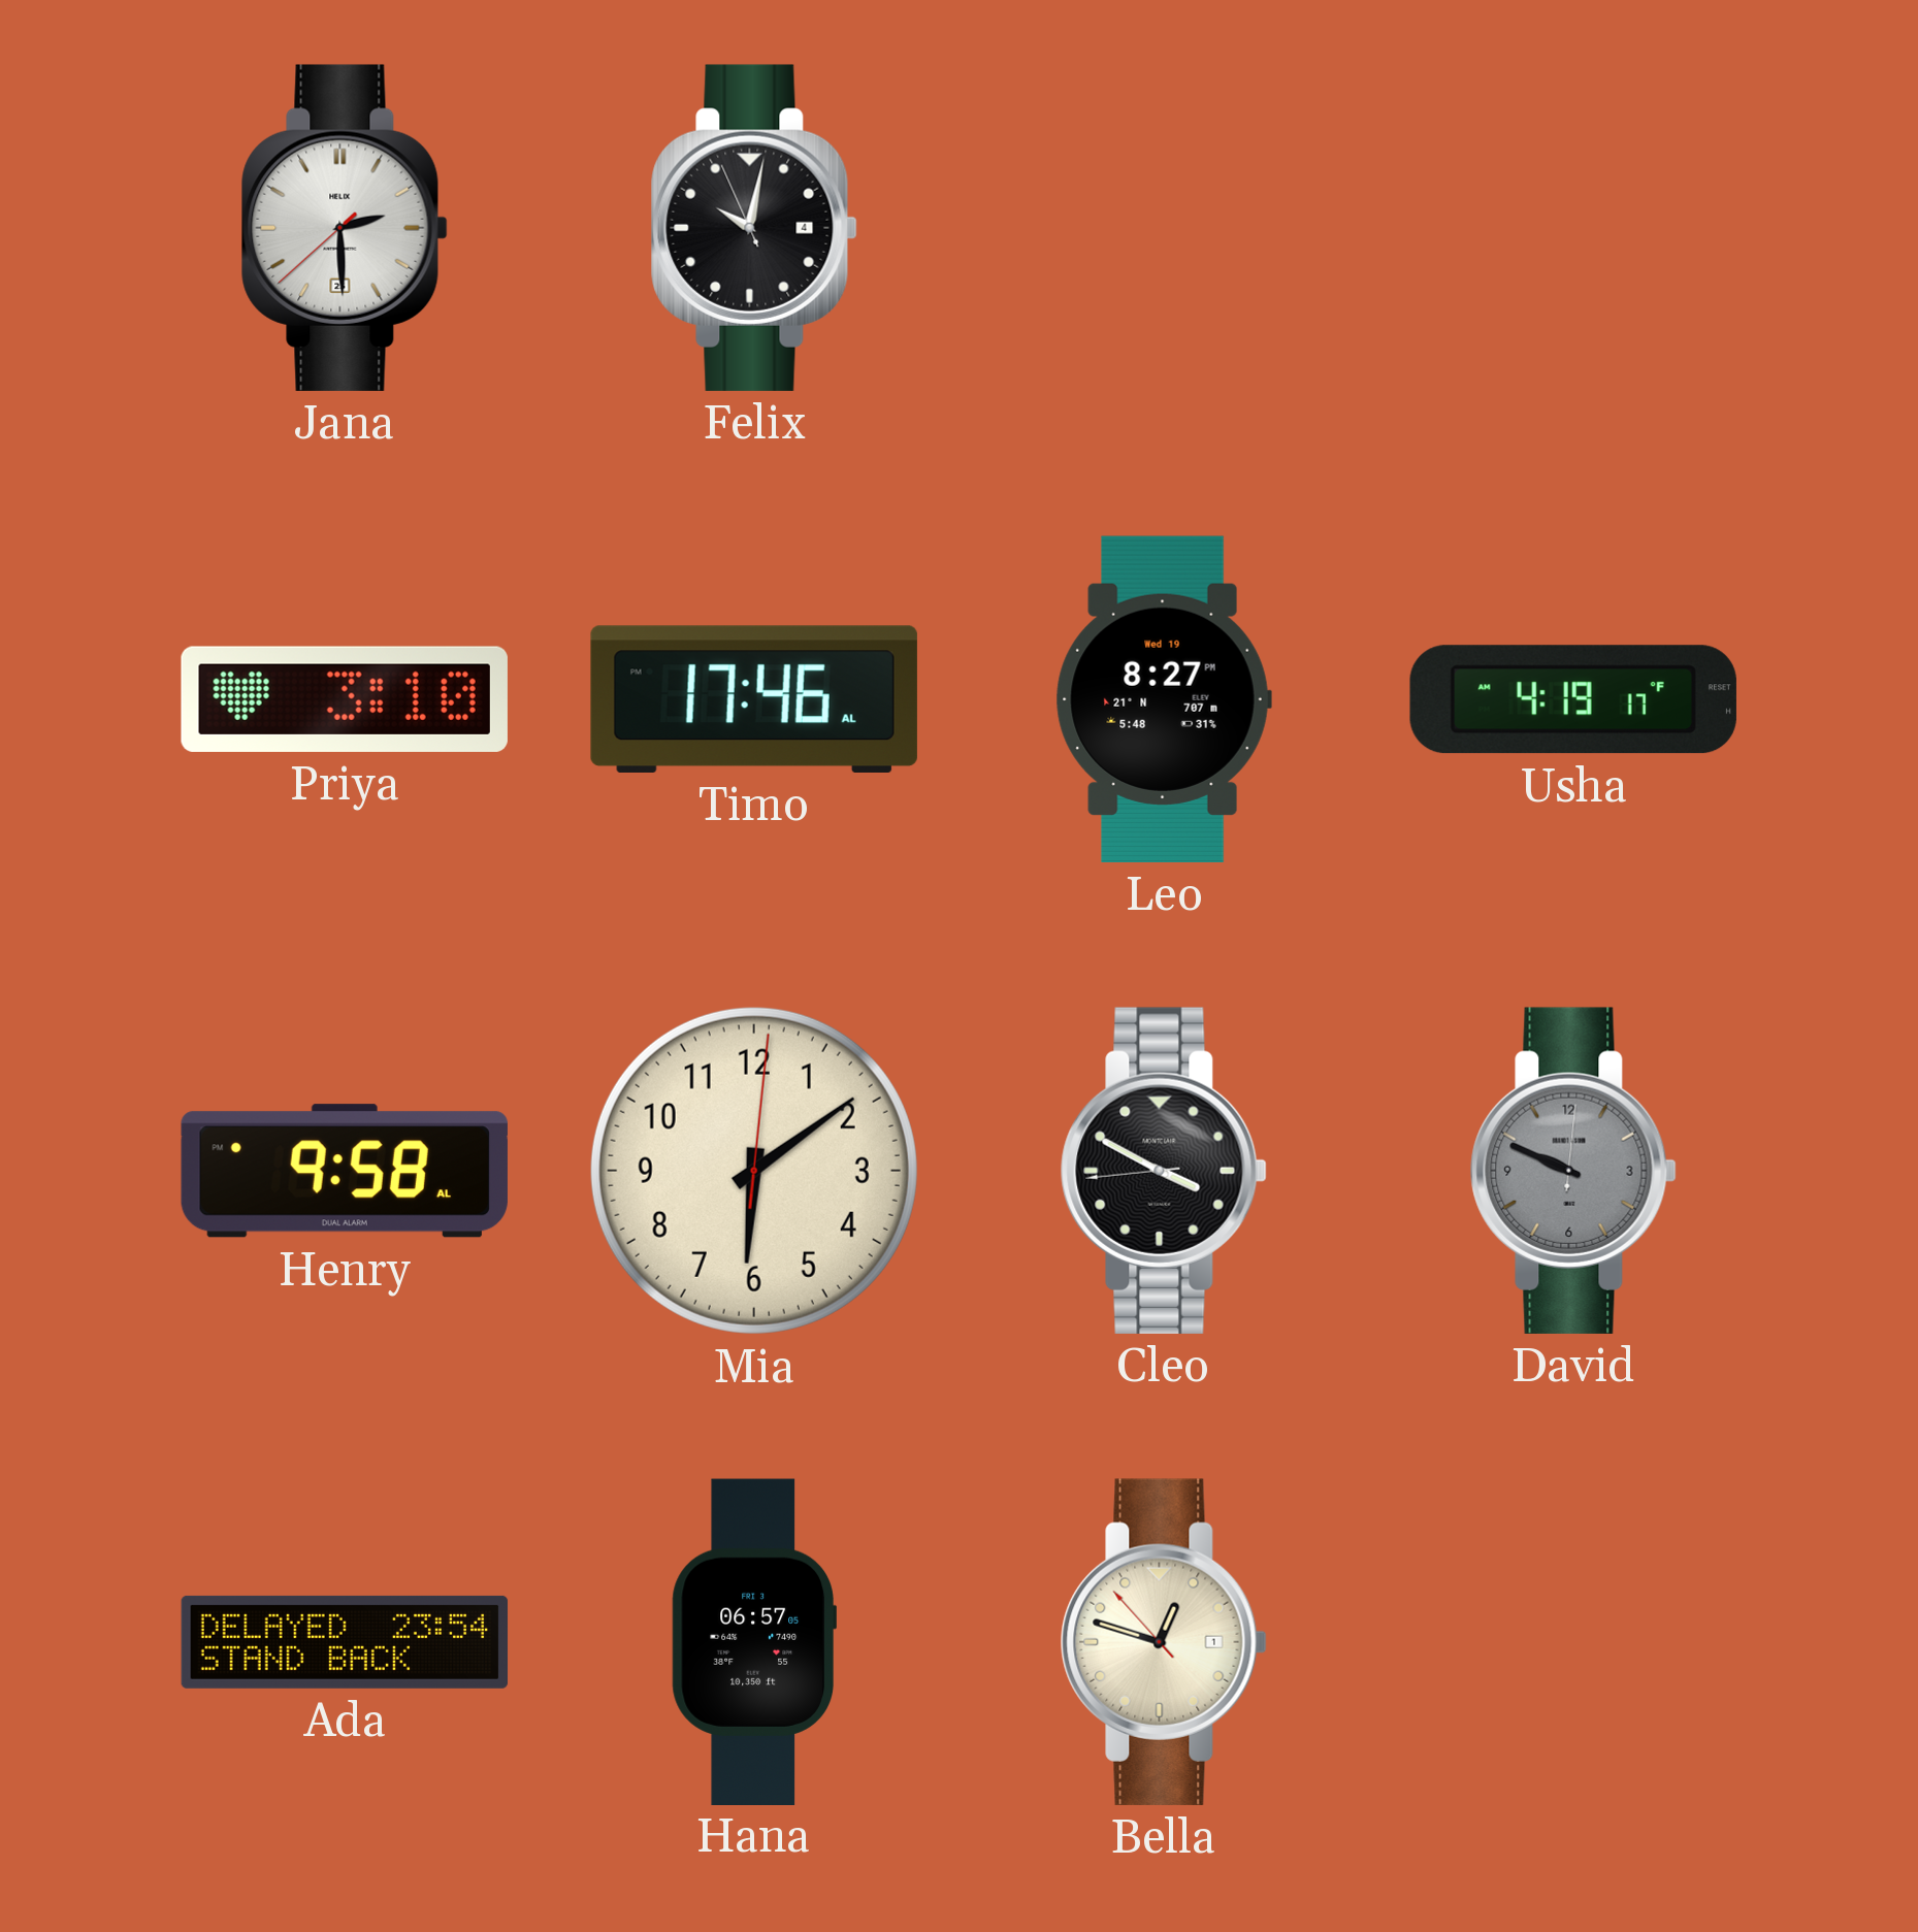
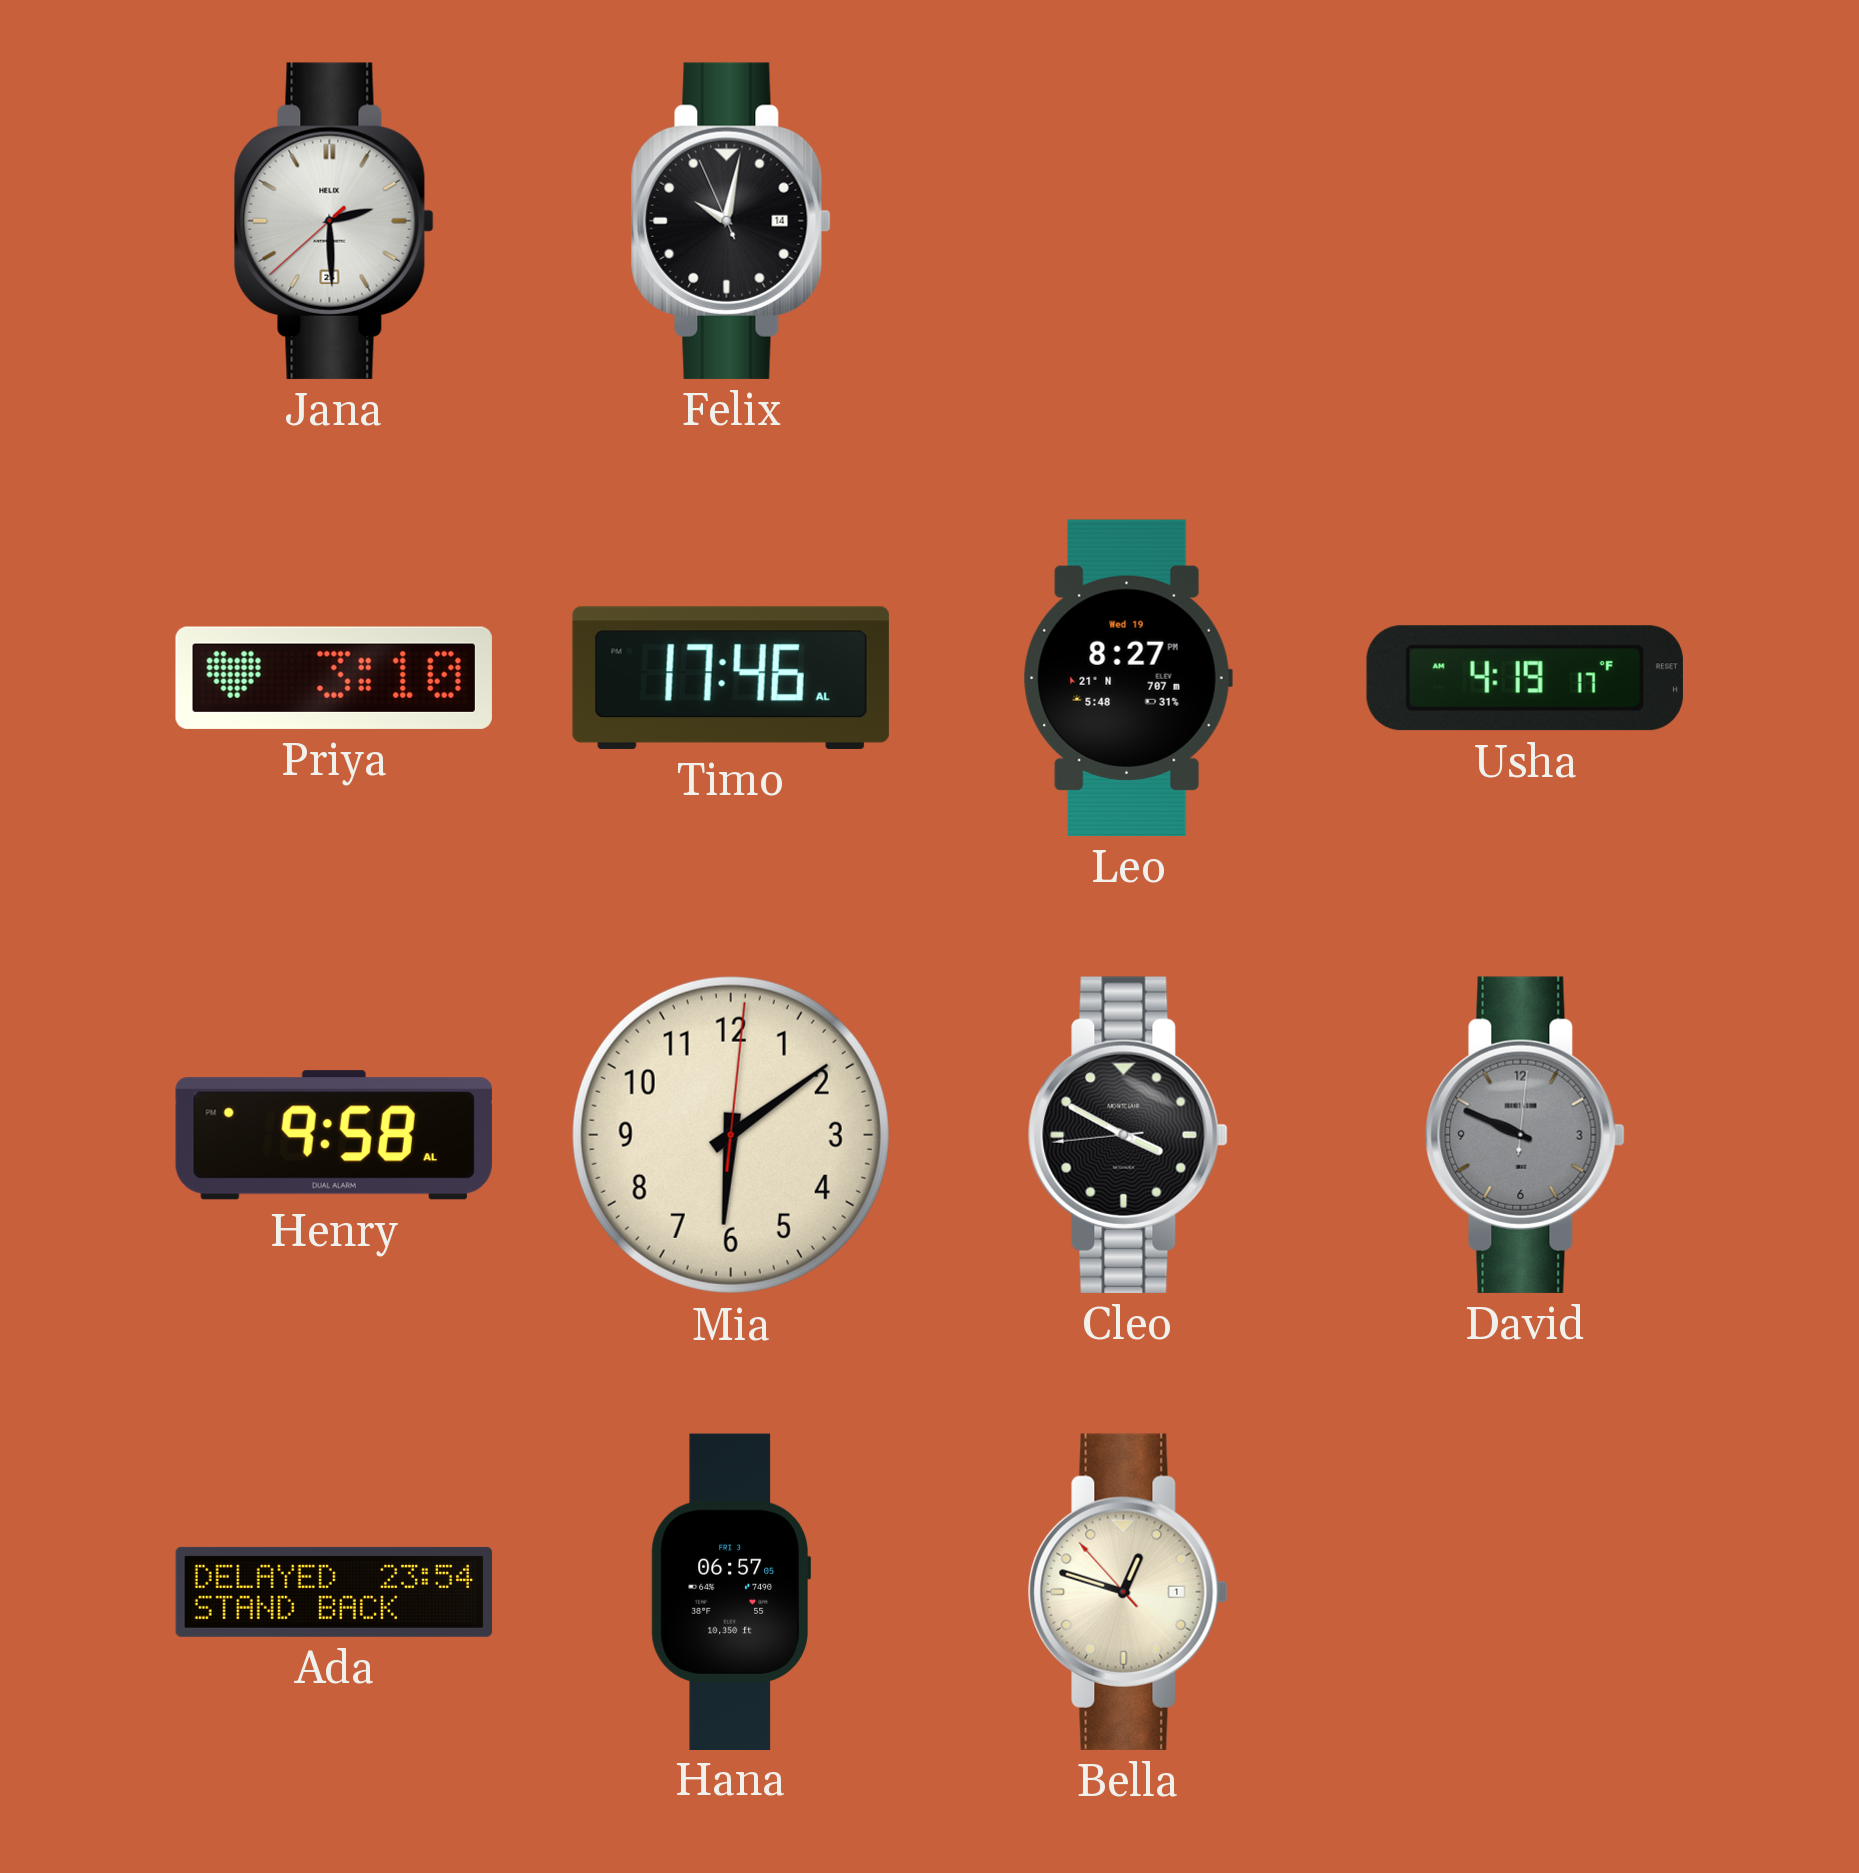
Felix date: 4 -> 14
